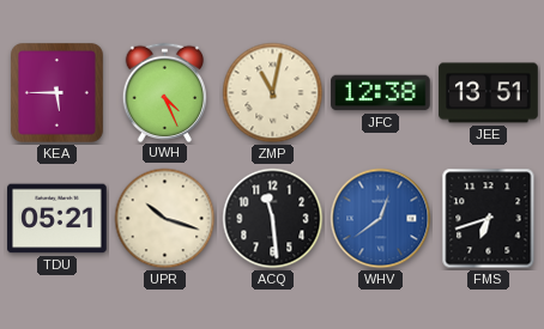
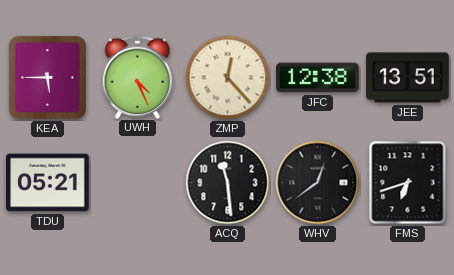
ZMP: 11:02 -> 12:23
UPR: 10:18 -> none
WHV dial: blue -> black
